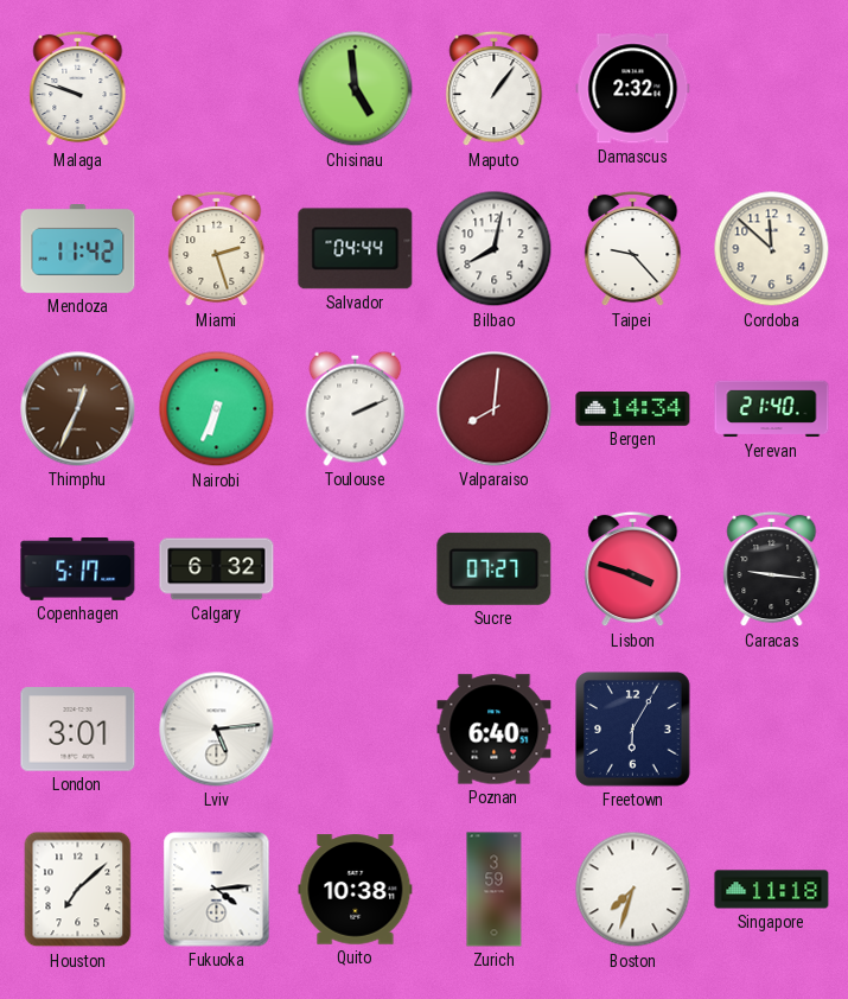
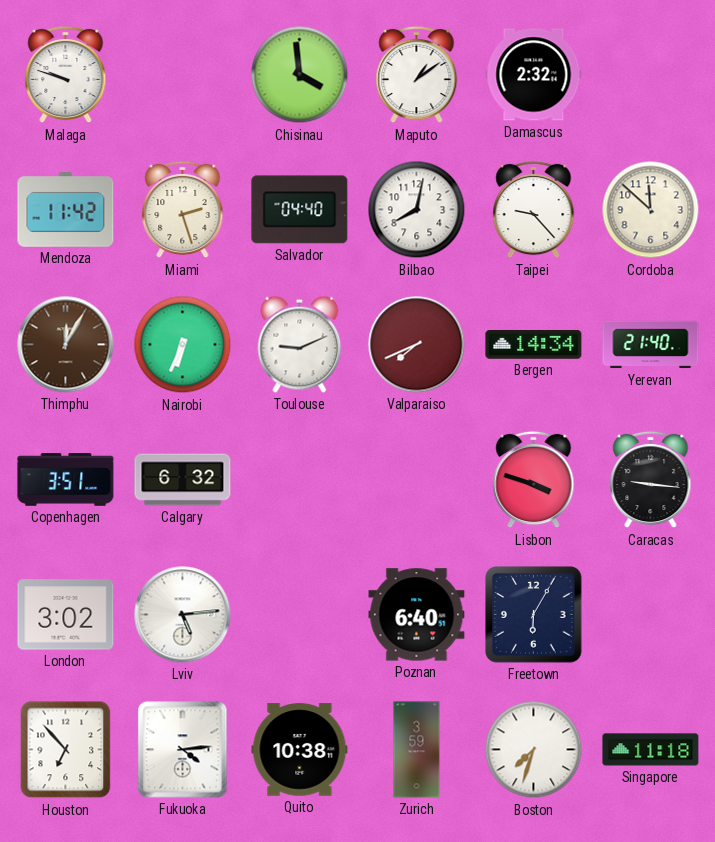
Chisinau: 4:59 -> 3:59
Maputo: 1:06 -> 1:09
Salvador: 04:44 -> 04:40
Thimphu: 12:34 -> 12:05
Toulouse: 2:11 -> 9:11
Valparaiso: 8:01 -> 7:41
Copenhagen: 5:17 -> 3:51
Sucre: 07:27 -> none
London: 3:01 -> 3:02
Houston: 7:08 -> 6:53
